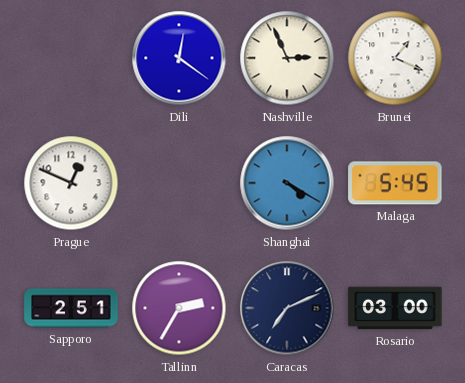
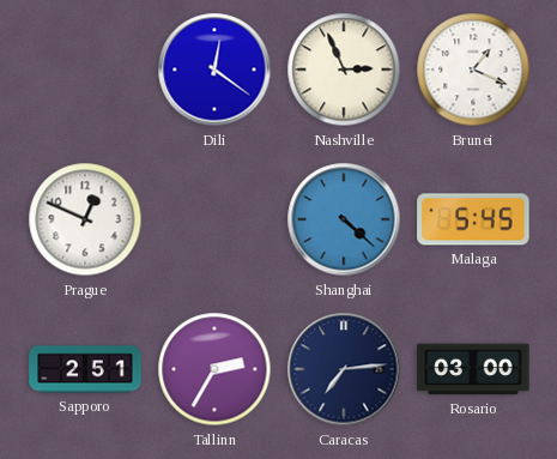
Shanghai: 4:20 -> 4:22
Caracas: 7:11 -> 7:14
